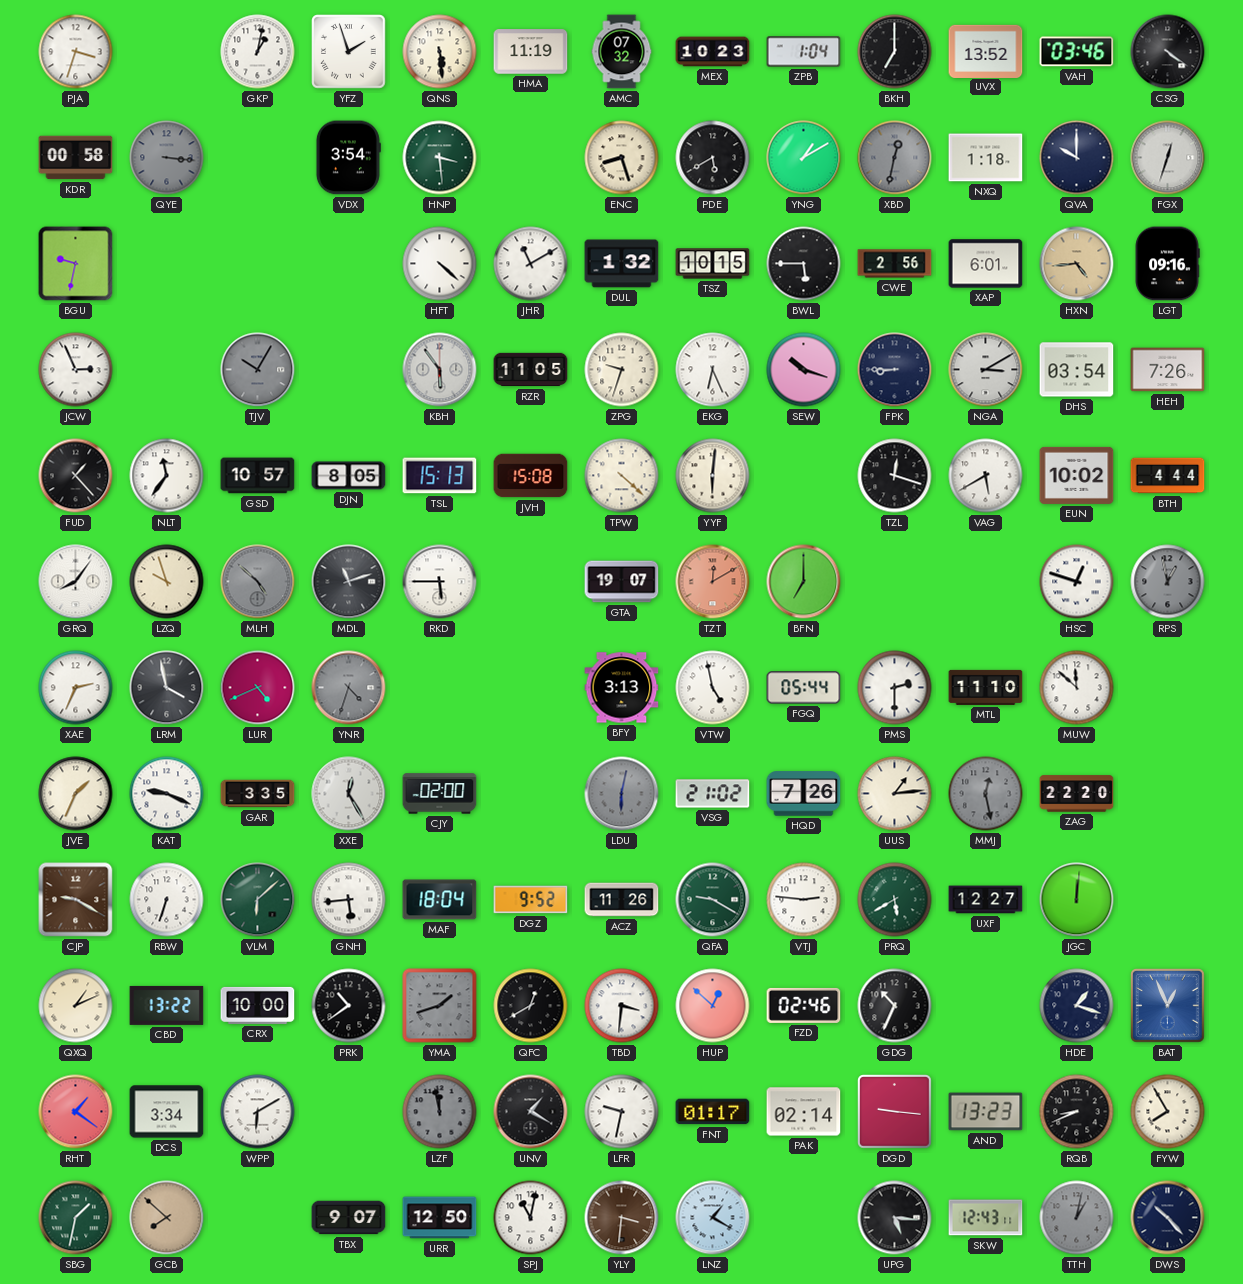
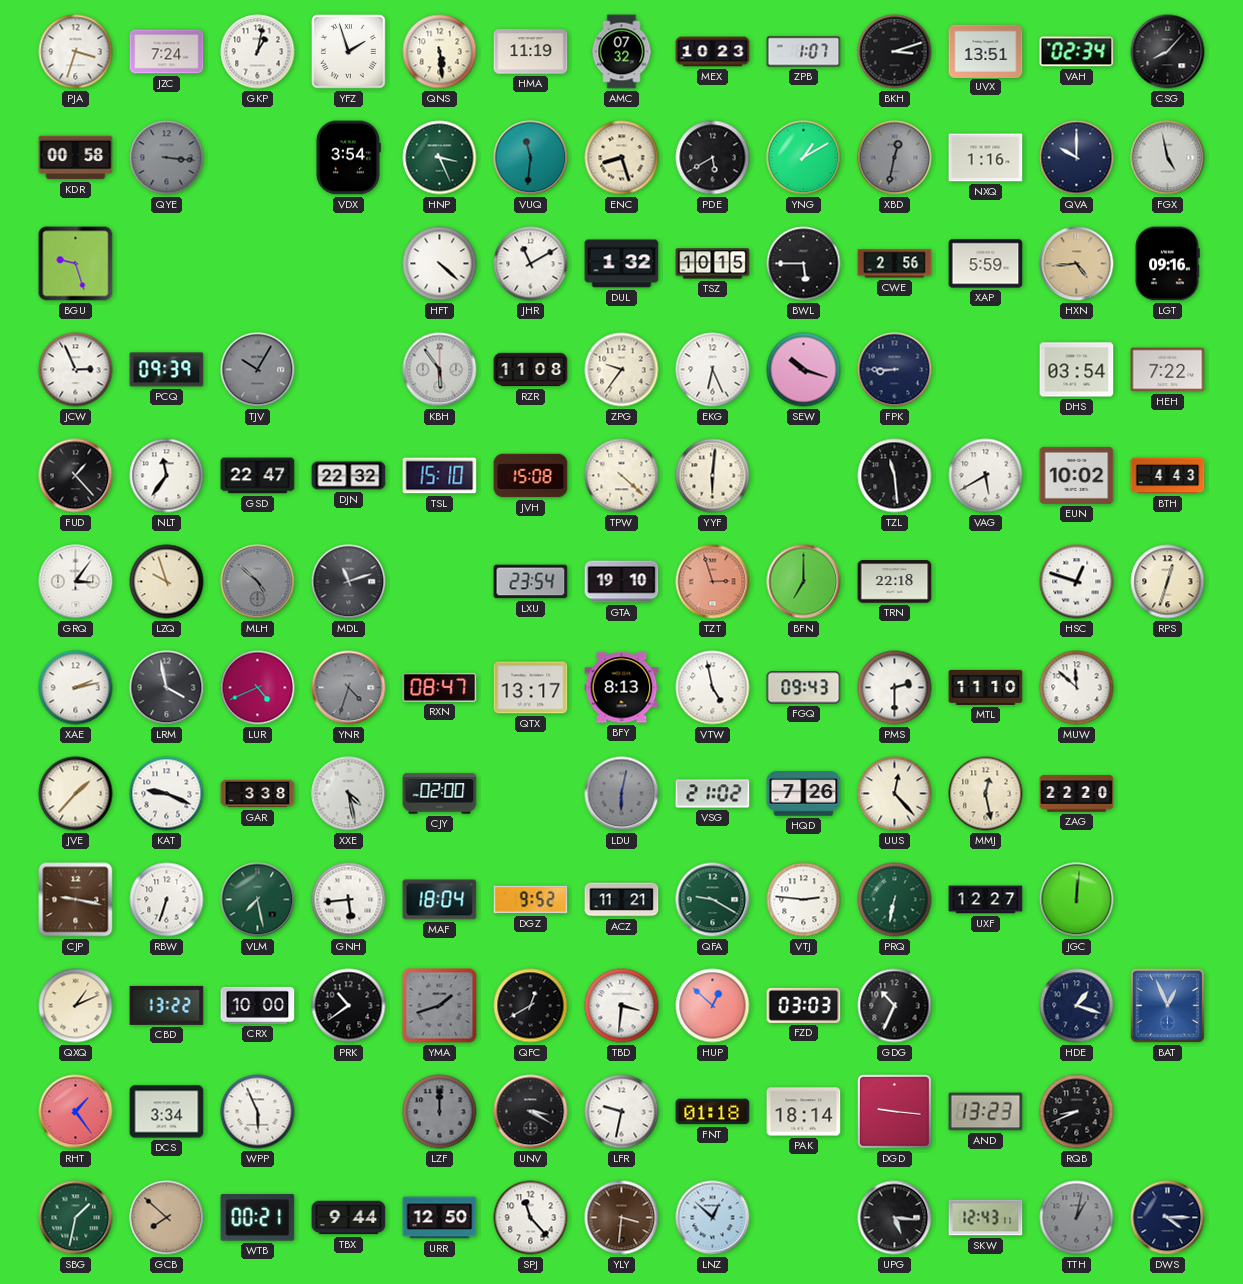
JZC: none -> 7:24
ZPB: 1:04 -> 1:07
BKH: 7:00 -> 3:12
UVX: 13:52 -> 13:51
VAH: 03:46 -> 02:34
CSG: 4:21 -> 8:07
HNP: 3:29 -> 3:26
VUQ: none -> 11:31
NXQ: 1:18 -> 1:16
FGX: 12:33 -> 4:58
BGU: 9:32 -> 9:27
XAP: 6:01 -> 5:59
PCQ: none -> 09:39
RZR: 11:05 -> 11:08
ZPG: 9:33 -> 9:36
NGA: 3:10 -> none
HEH: 7:26 -> 7:22
GSD: 10:57 -> 22:47
DJN: 8:05 -> 22:32
TSL: 15:13 -> 15:10
TZL: 12:18 -> 11:29
BTH: 4:44 -> 4:43
GRQ: 8:06 -> 3:06
RKD: 5:45 -> none
LXU: none -> 23:54
GTA: 19:07 -> 19:10
TZT: 12:10 -> 2:57
TRN: none -> 22:18
RPS: 12:58 -> 12:33
RPS dial: grey -> cream
XAE: 2:34 -> 2:13
RXN: none -> 08:47
QTX: none -> 13:17
BFY: 3:13 -> 8:13
FGQ: 05:44 -> 09:43
JVE: 1:34 -> 1:37
GAR: 3:35 -> 3:38
XXE: 12:25 -> 4:28
UUS: 1:14 -> 12:23
MMJ dial: grey -> cream
CJP: 9:20 -> 9:17
VLM: 6:08 -> 7:28
ACZ: 11:26 -> 11:21
PRQ: 5:40 -> 6:32
FZD: 02:46 -> 03:03
RHT: 1:21 -> 1:24
WPP: 6:10 -> 5:56
LZF: 11:58 -> 12:00
UNV: 1:20 -> 3:20
FNT: 01:17 -> 01:18
PAK: 02:14 -> 18:14
FYW: 7:55 -> none
WTB: none -> 00:21
TBX: 9:07 -> 9:44
SPJ: 11:02 -> 11:23
LNZ: 1:20 -> 12:52
DWS: 10:23 -> 4:15
